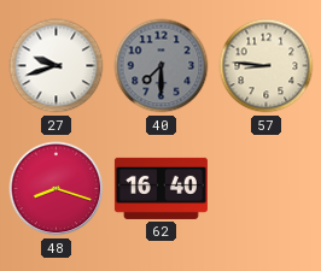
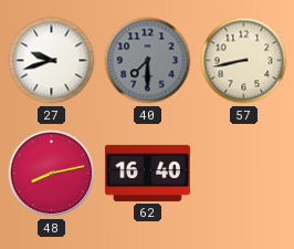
57: 8:46 -> 8:43
48: 8:18 -> 8:13
